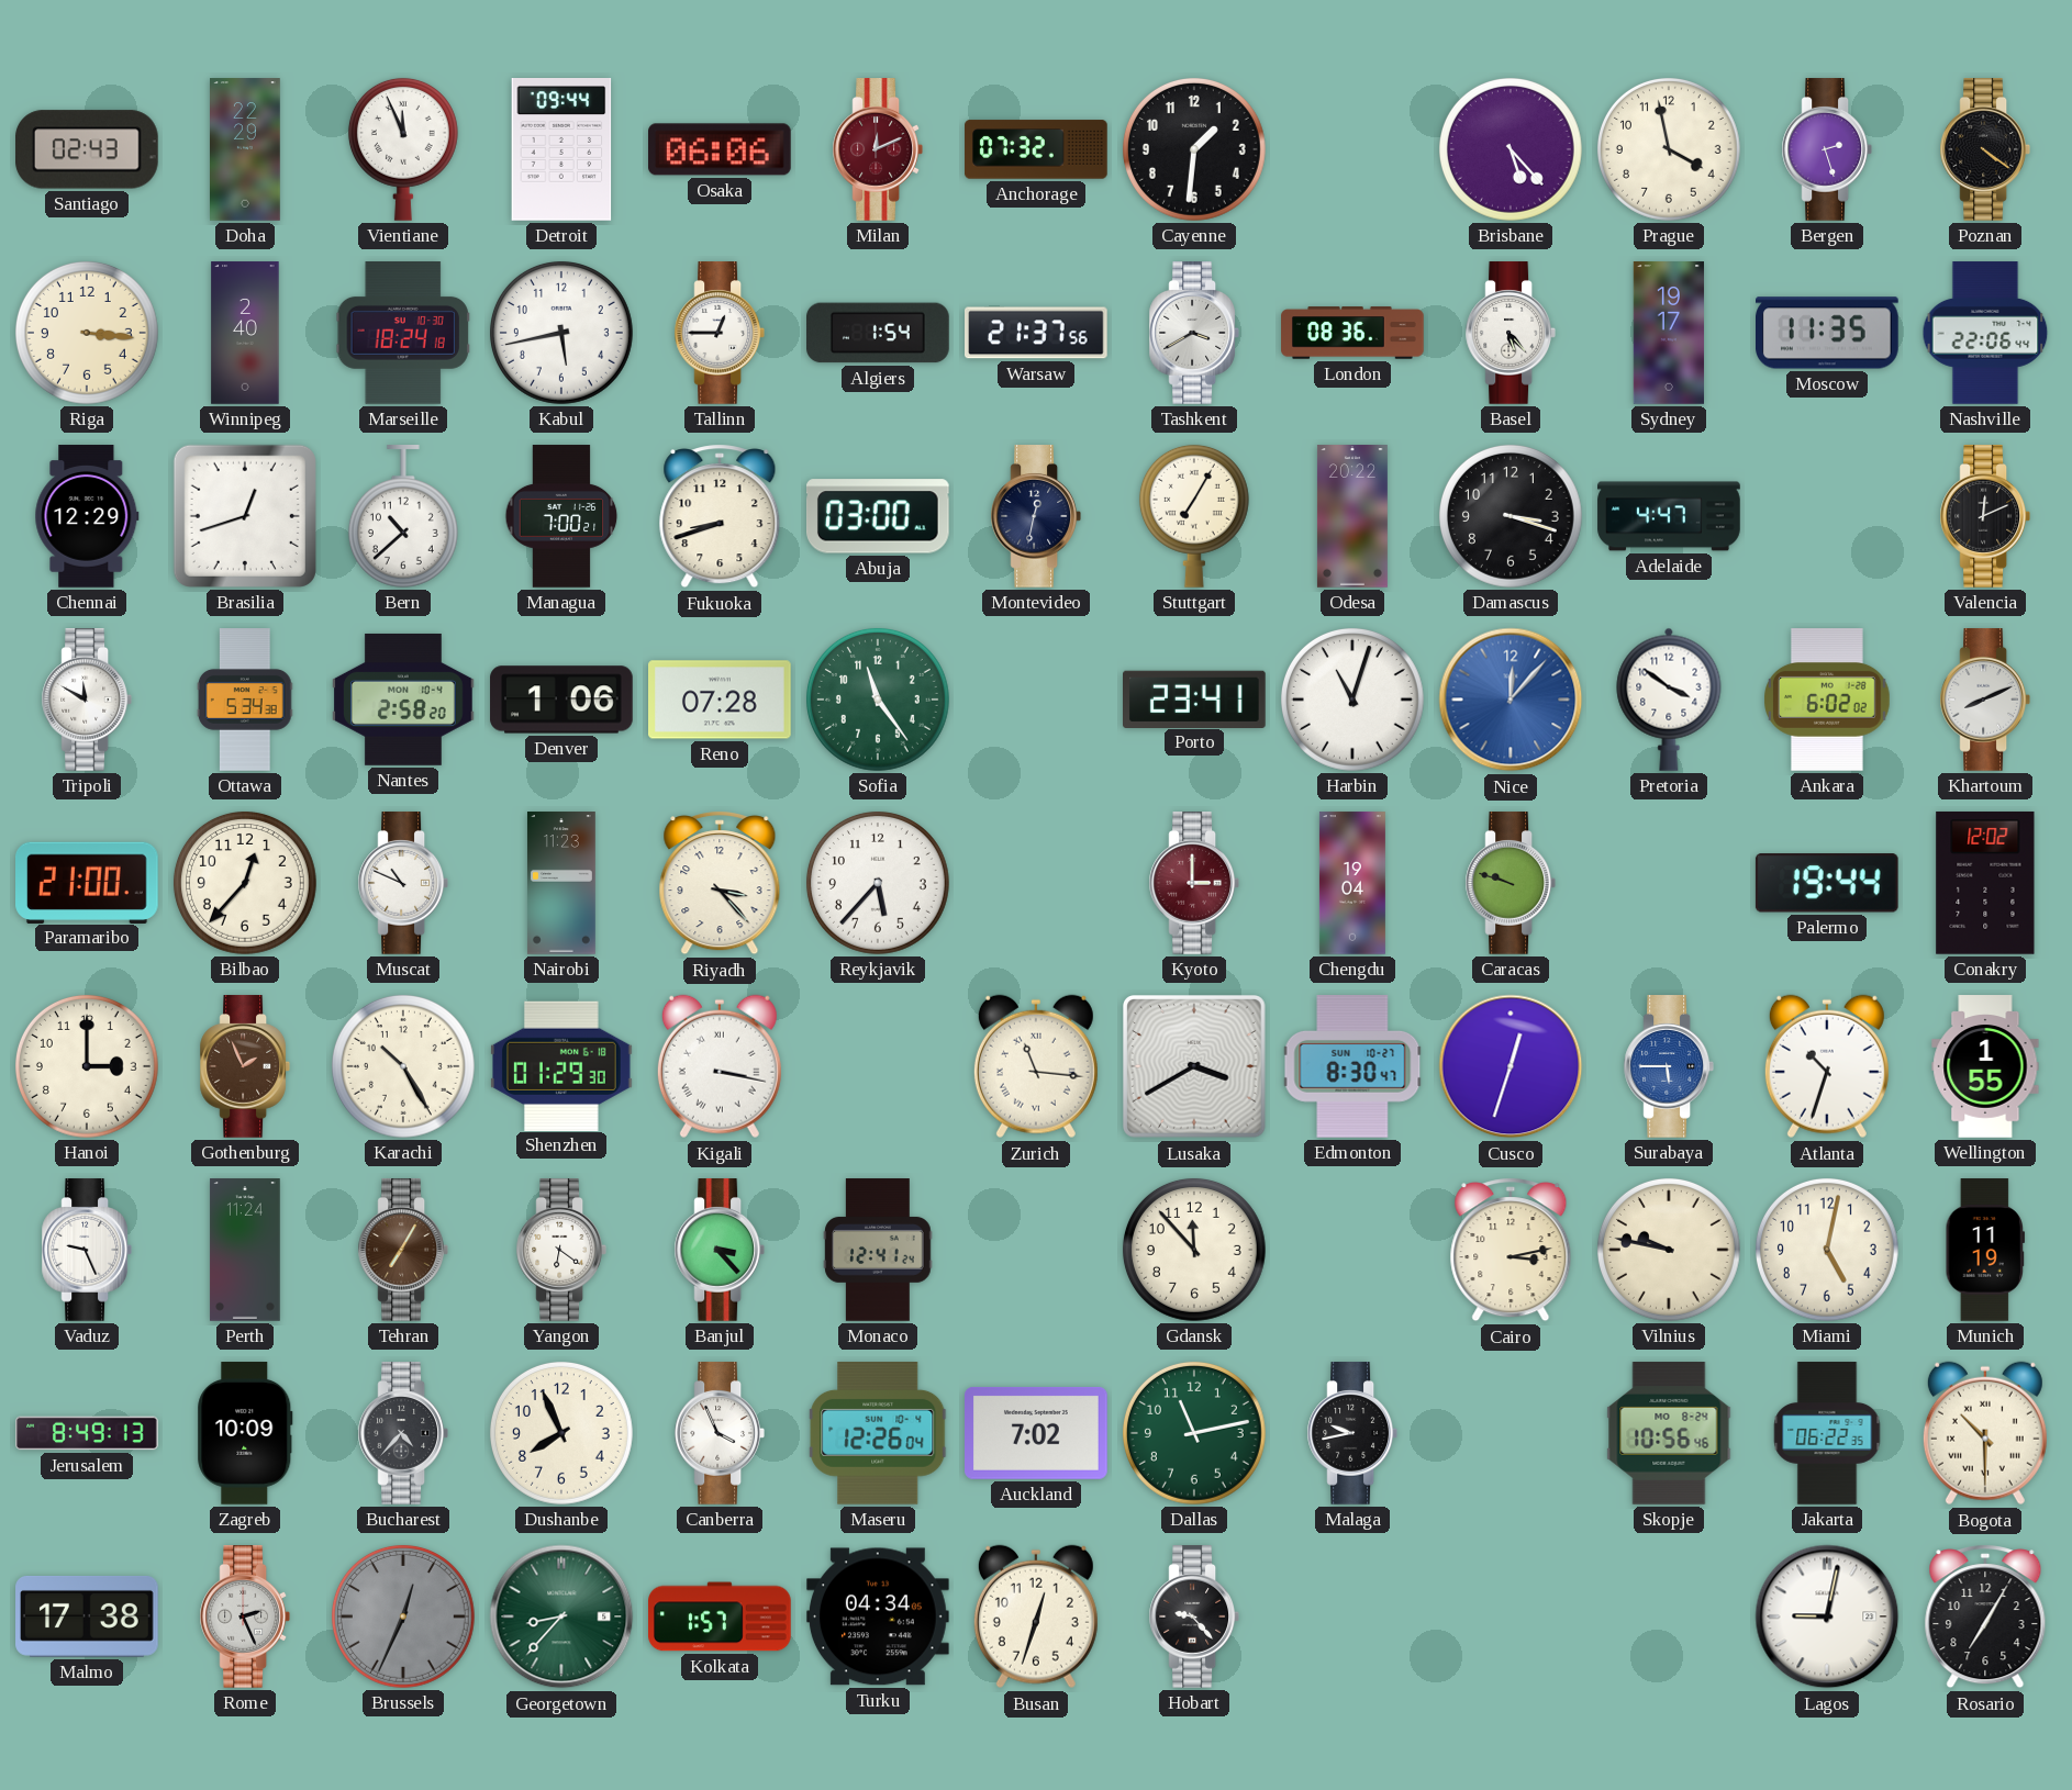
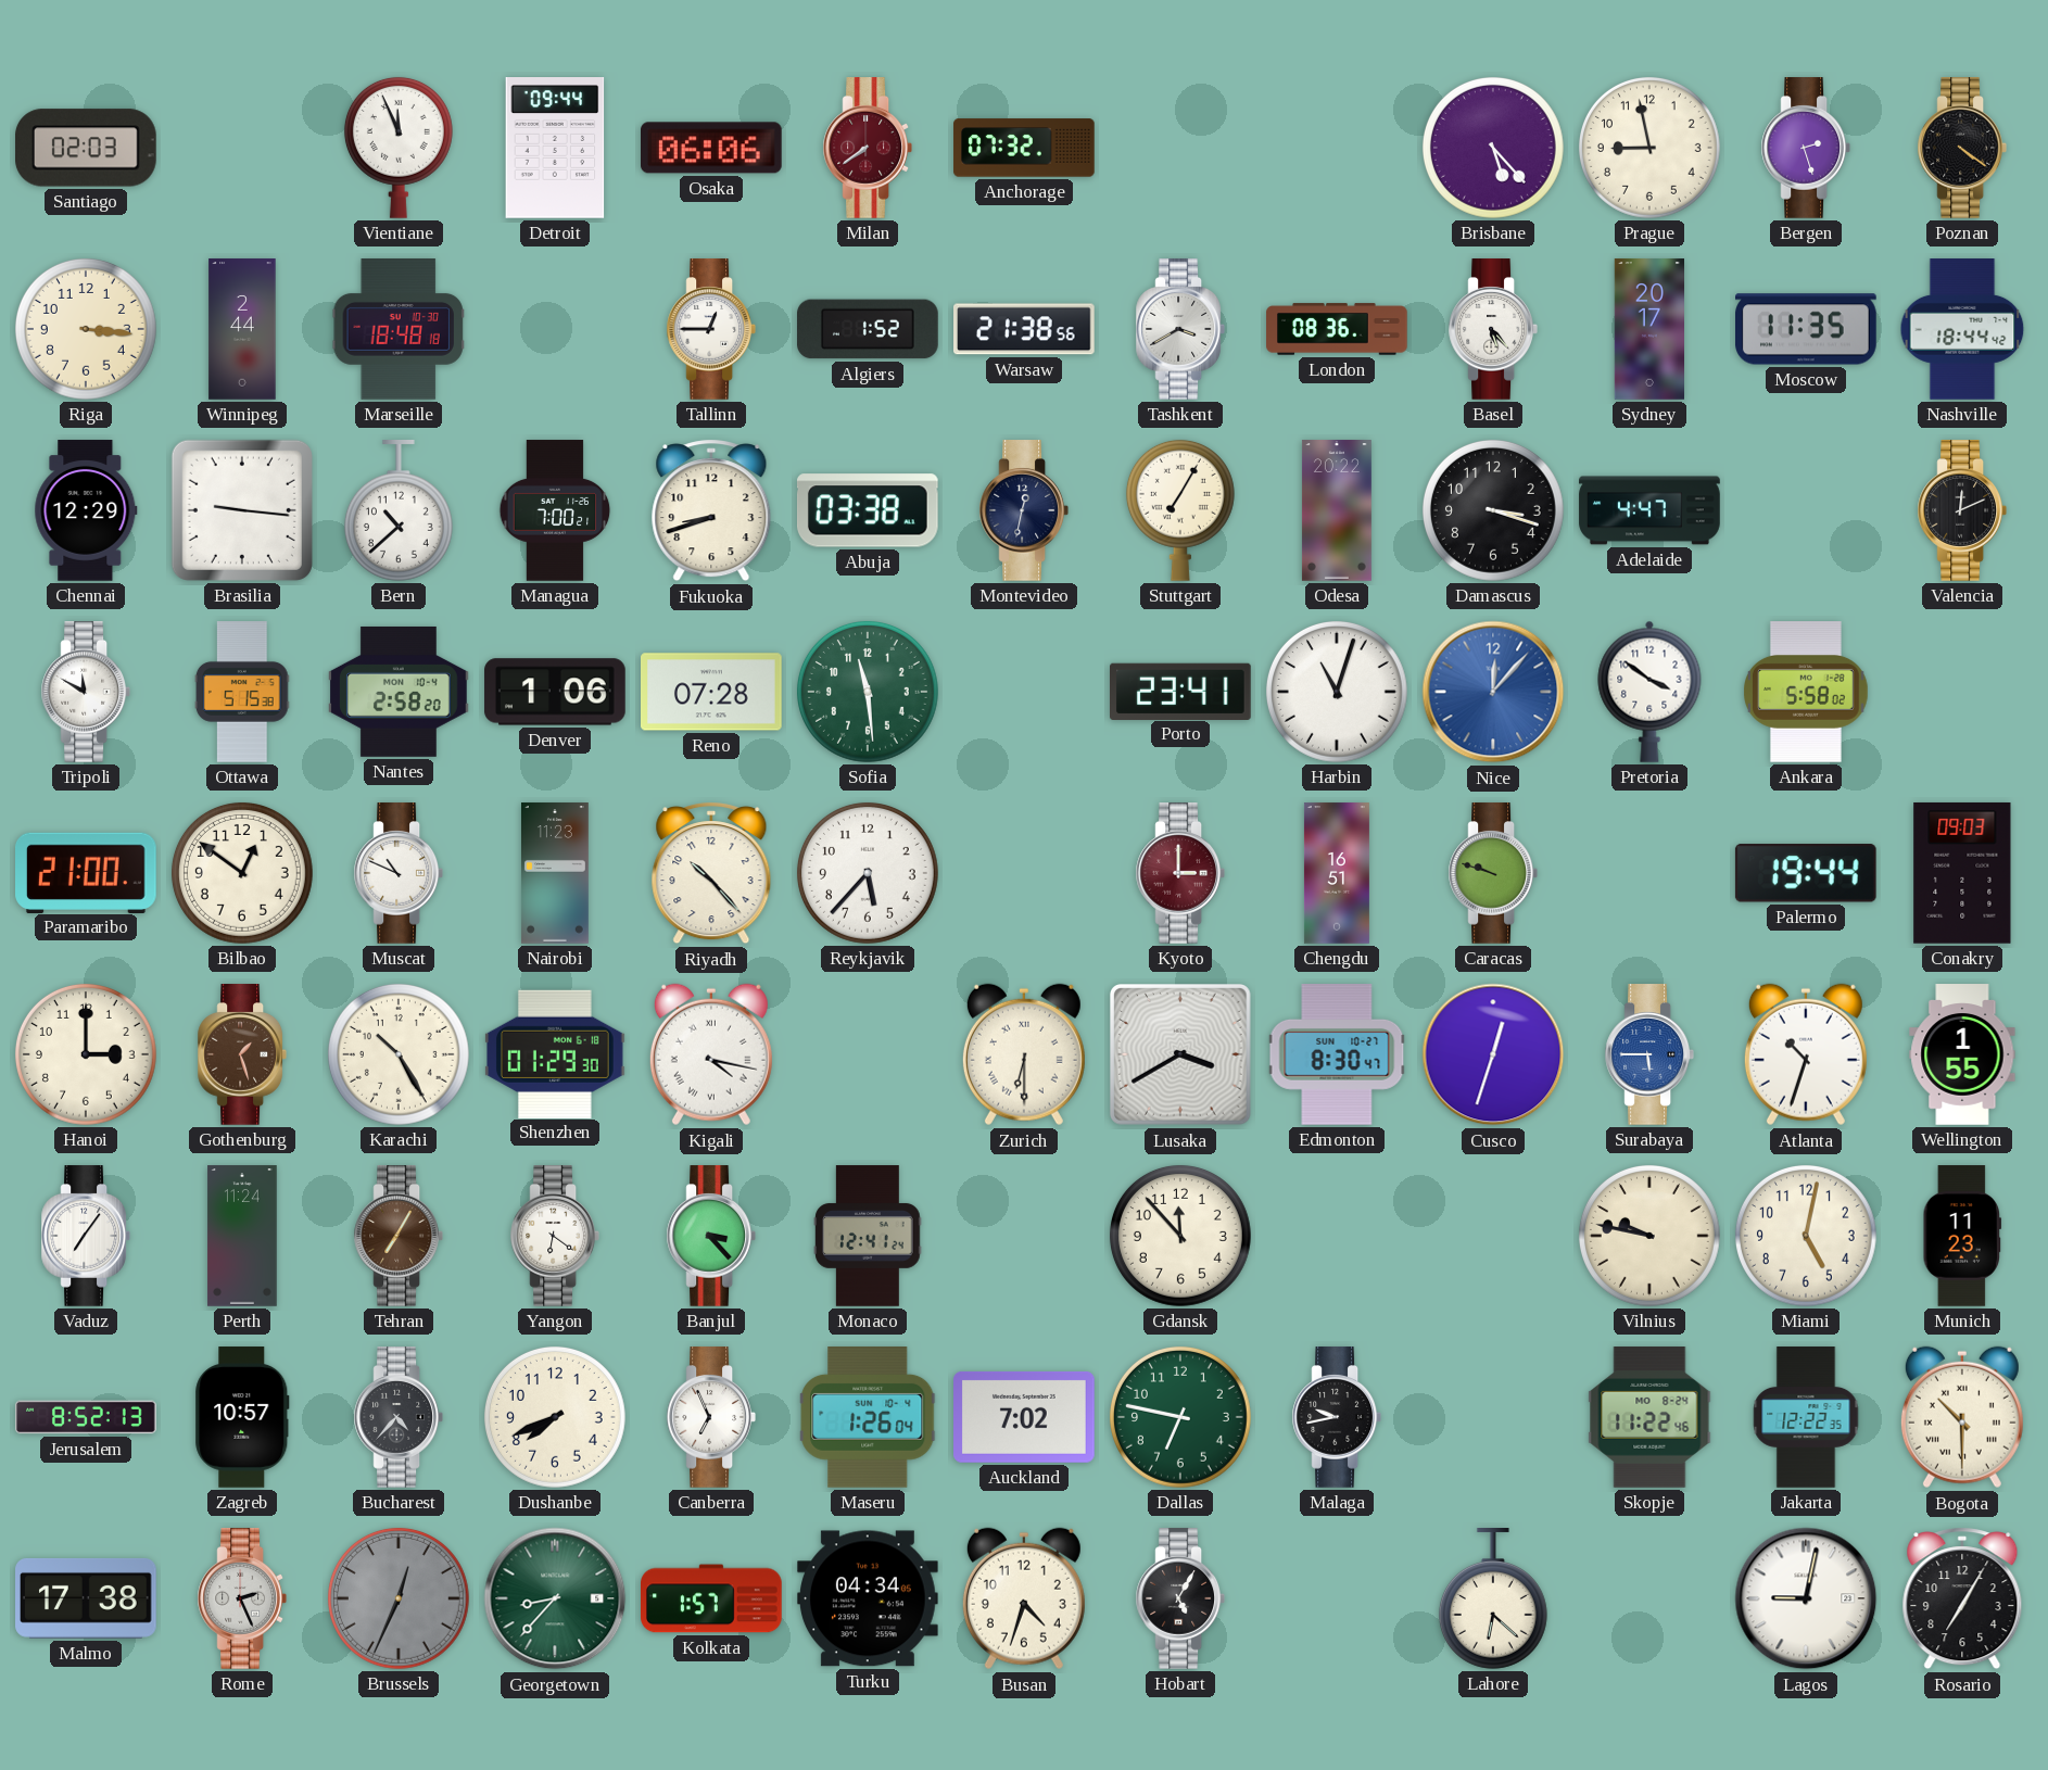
Santiago: 02:43 -> 02:03
Doha: 22:29 -> none
Milan: 12:11 -> 7:39
Cayenne: 1:31 -> none
Prague: 3:58 -> 8:58
Winnipeg: 2:40 -> 2:44
Marseille: 18:24 -> 18:48
Kabul: 5:43 -> none
Algiers: 1:54 -> 1:52
Warsaw: 21:37 -> 21:38
Sydney: 19:17 -> 20:17
Nashville: 22:06 -> 18:44
Brasilia: 12:42 -> 9:16
Abuja: 03:00 -> 03:38
Ottawa: 5:34 -> 5:15
Sofia: 11:24 -> 11:29
Ankara: 6:02 -> 5:58
Khartoum: 8:11 -> none
Bilbao: 12:37 -> 12:51
Riyadh: 3:23 -> 10:23
Chengdu: 19:04 -> 16:51
Conakry: 12:02 -> 09:03
Gothenburg: 1:56 -> 1:27
Kigali: 3:17 -> 4:17
Zurich: 11:16 -> 6:30
Vaduz: 9:26 -> 7:06
Cairo: 3:13 -> none
Munich: 11:19 -> 11:23
Jerusalem: 8:49 -> 8:52
Zagreb: 10:09 -> 10:57
Dushanbe: 7:56 -> 7:41
Canberra: 3:56 -> 6:56
Maseru: 12:26 -> 1:26
Dallas: 11:13 -> 6:47
Skopje: 10:56 -> 11:22
Jakarta: 06:22 -> 12:22
Busan: 12:33 -> 4:33
Hobart: 9:23 -> 5:05
Lahore: none -> 6:22
